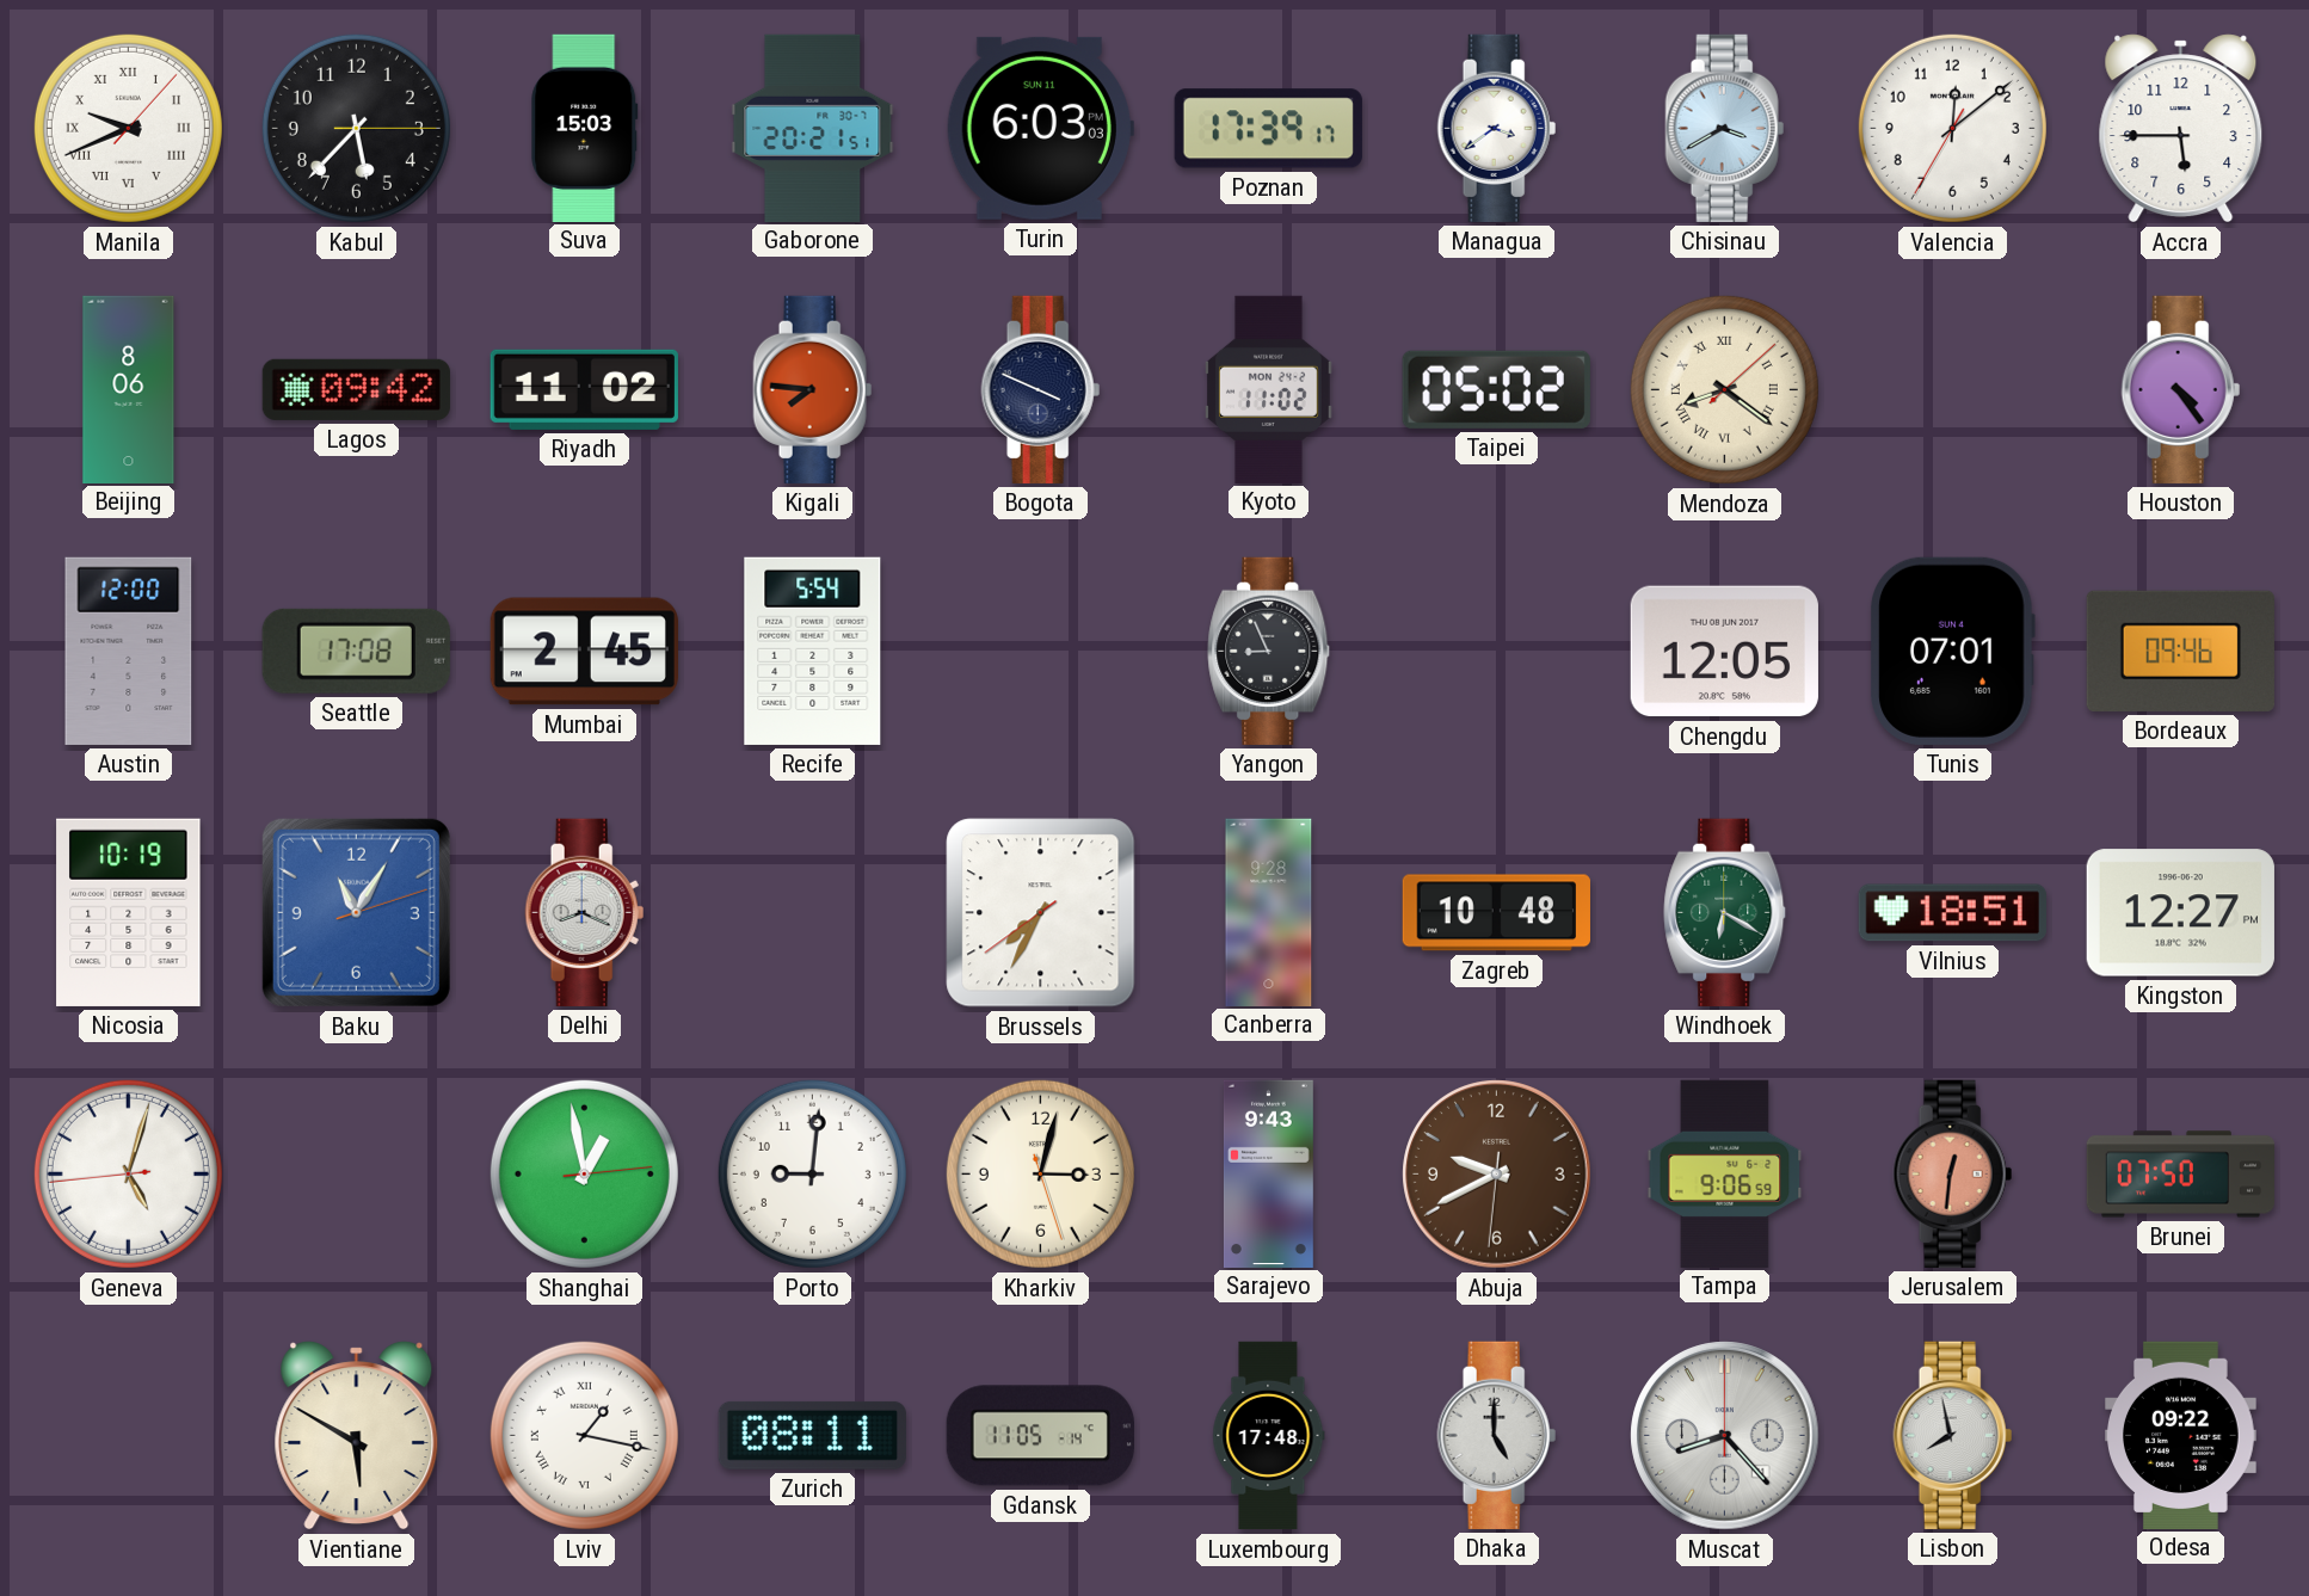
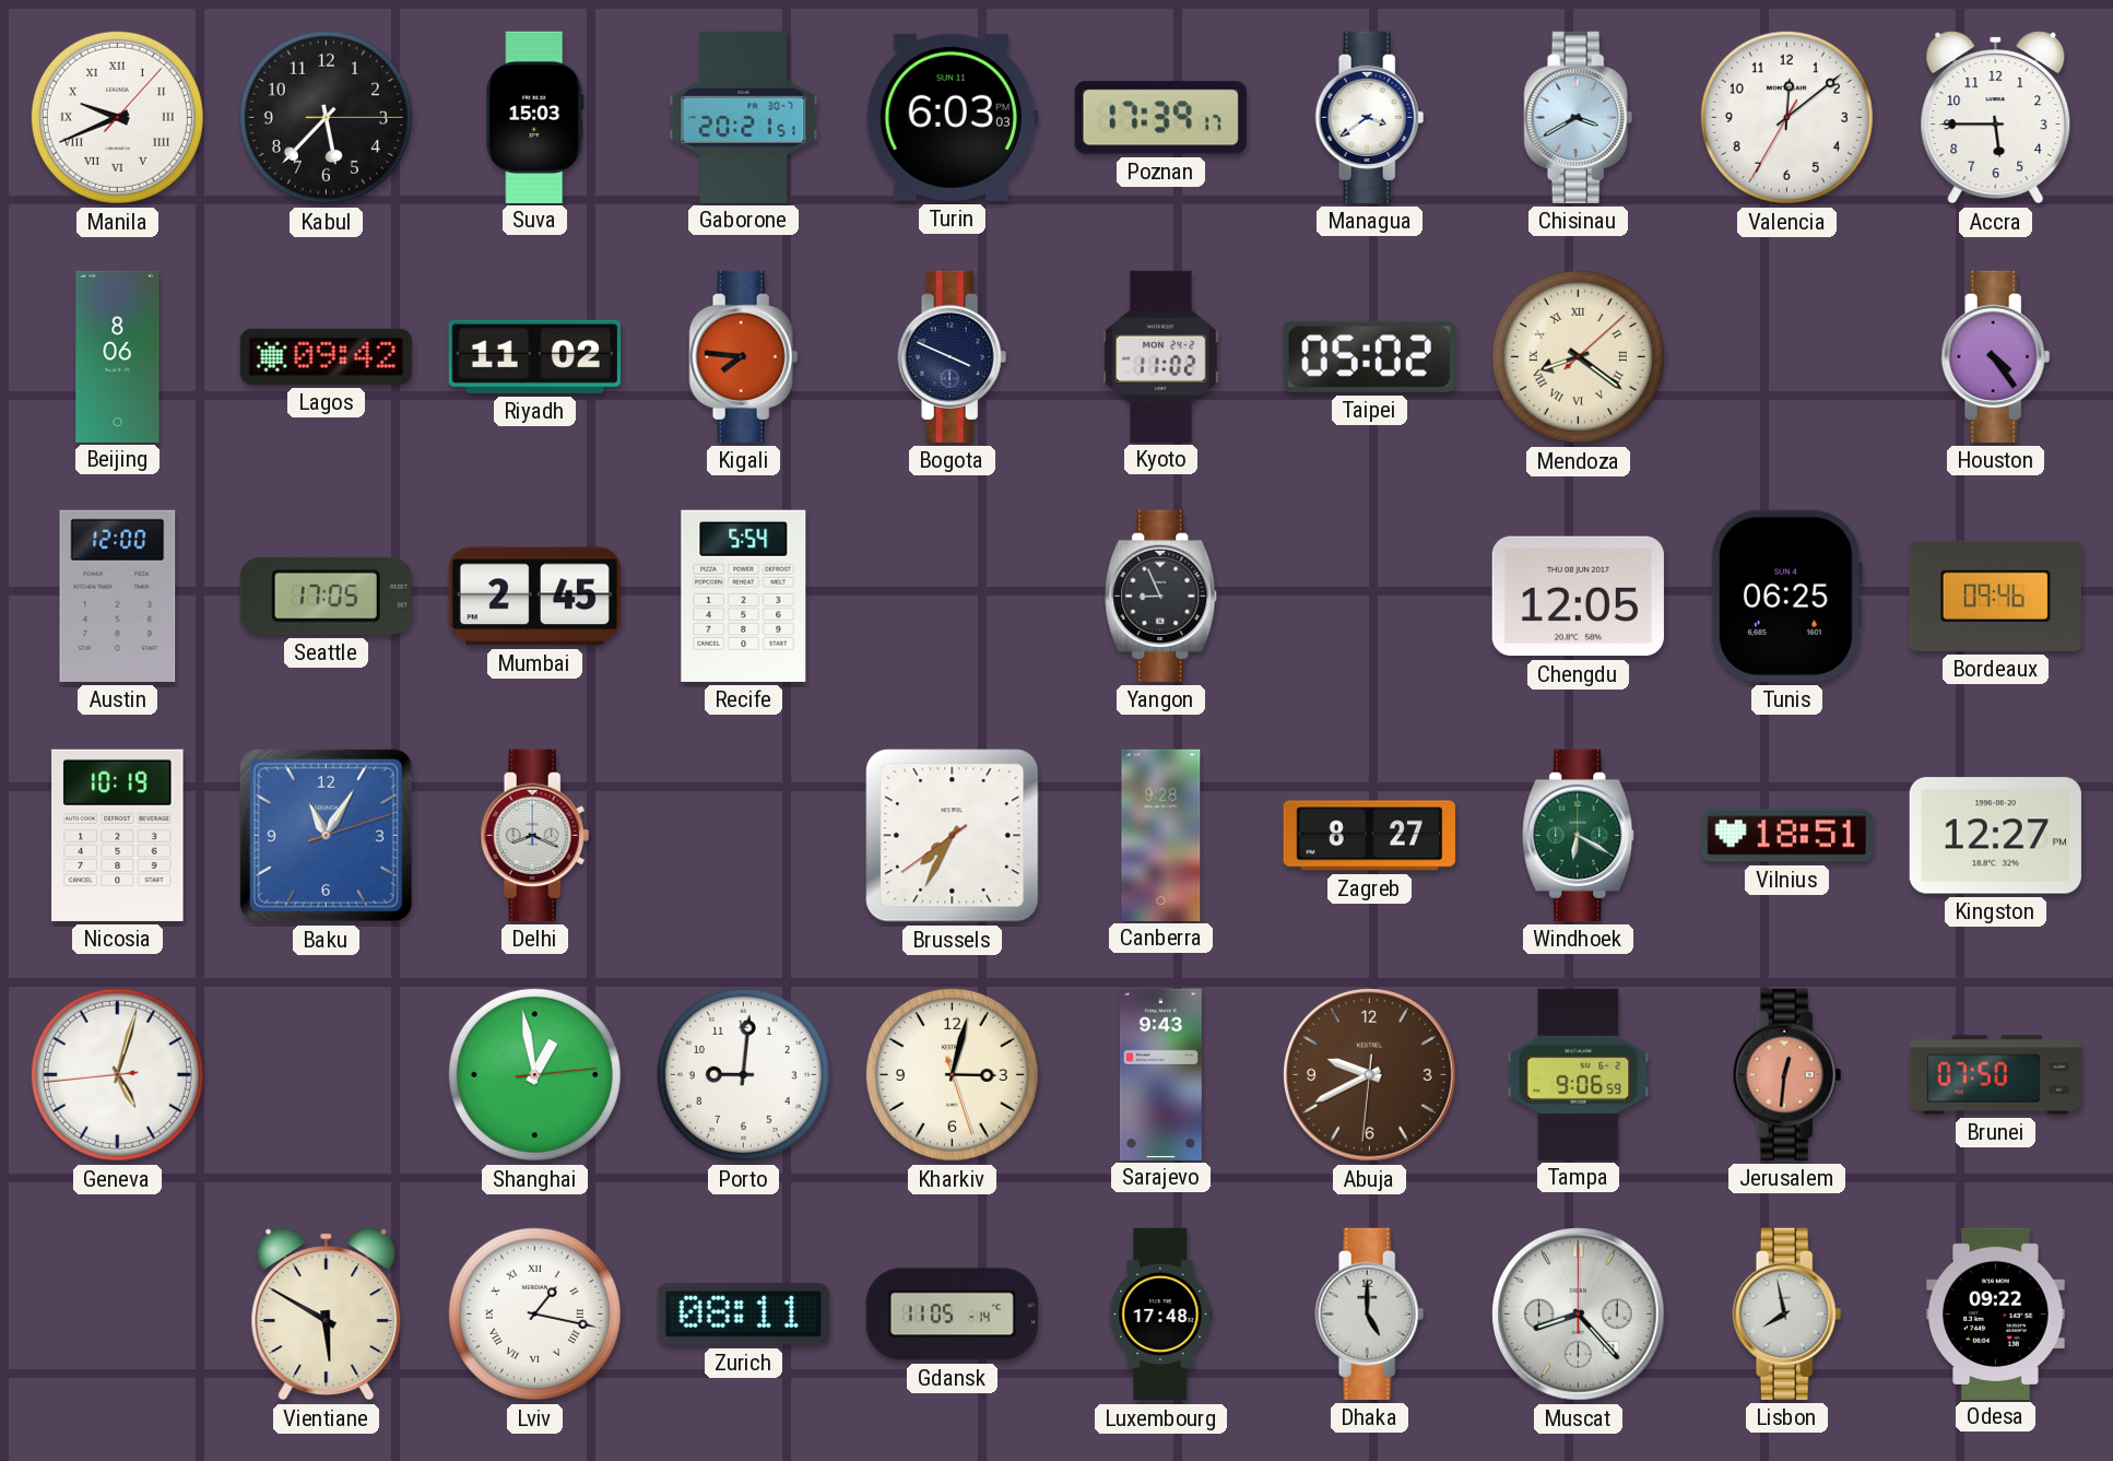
Seattle: 17:08 -> 17:05
Tunis: 07:01 -> 06:25
Zagreb: 10:48 -> 8:27
